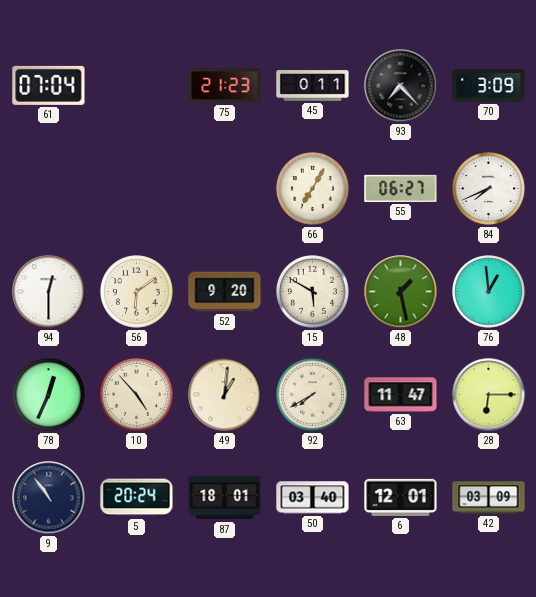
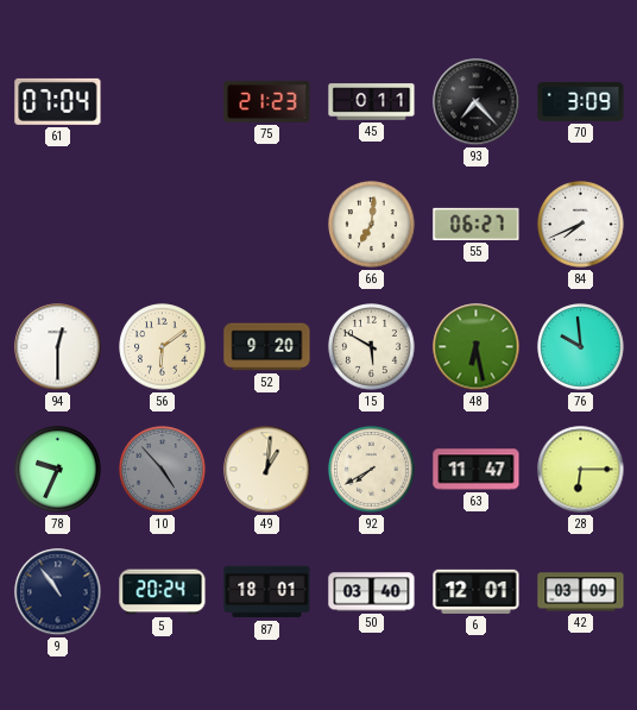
66: 7:05 -> 7:01
48: 1:28 -> 6:28
76: 12:59 -> 9:59
78: 12:34 -> 9:34
10 dial: cream -> grey
